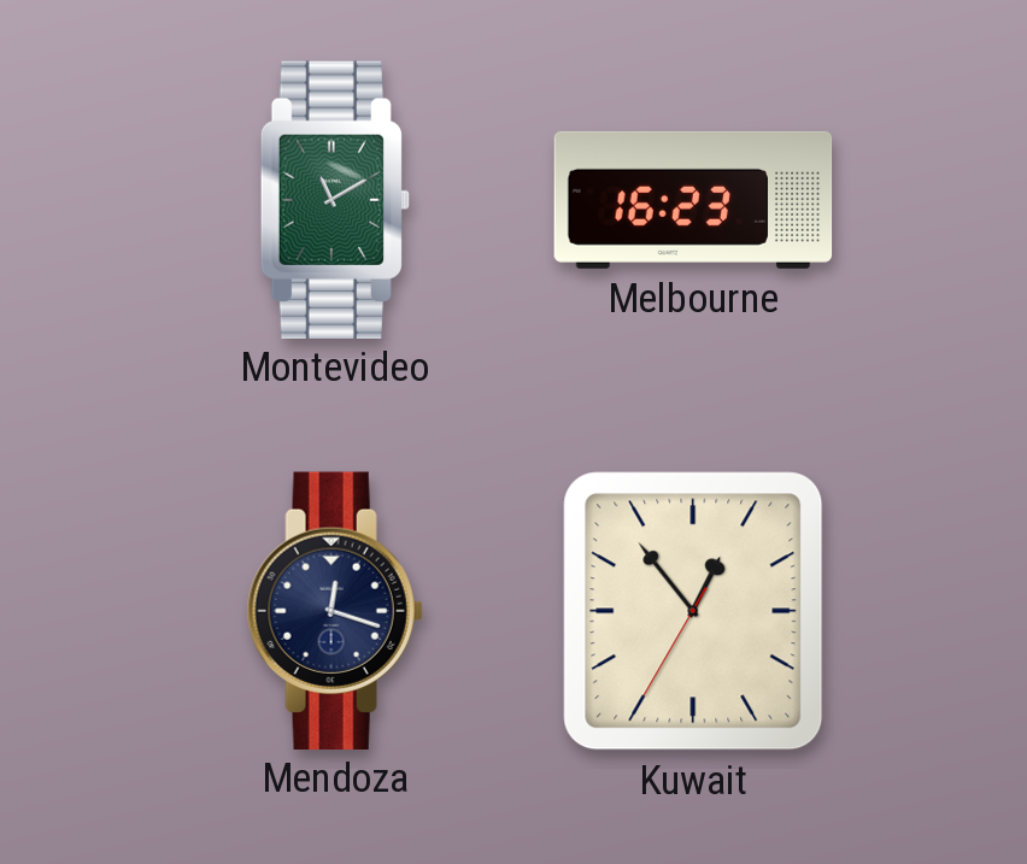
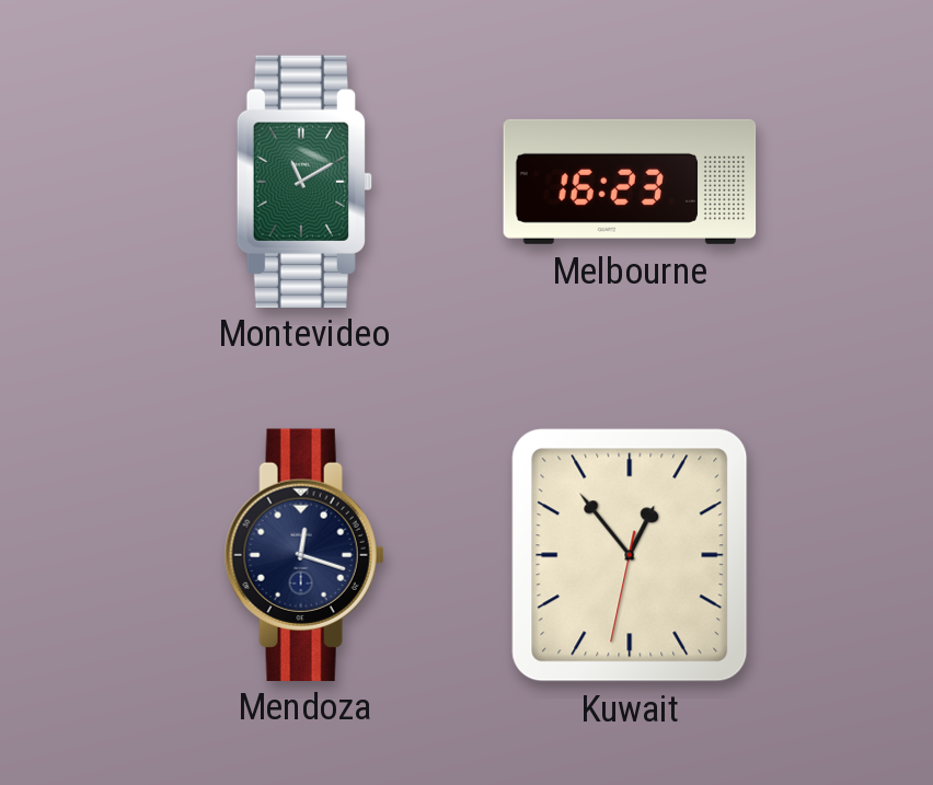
Kuwait: 12:53:35 -> 12:53:32
